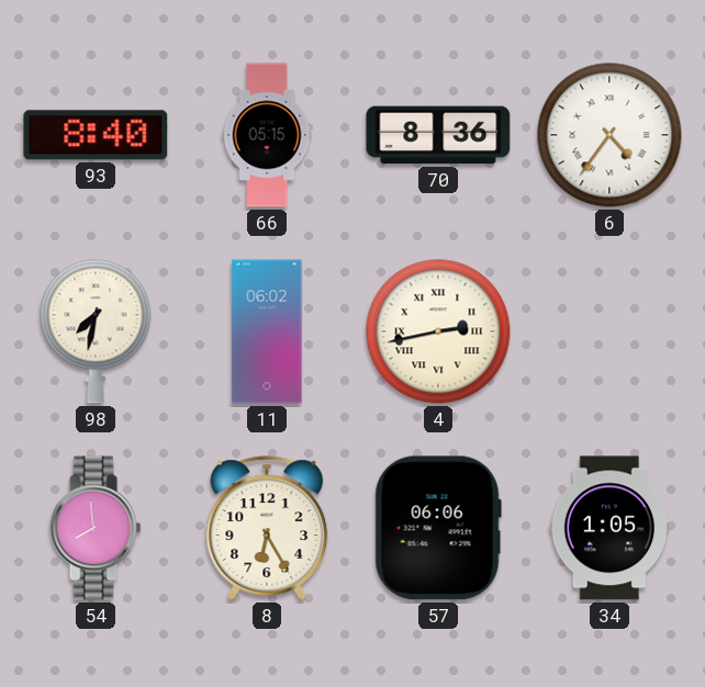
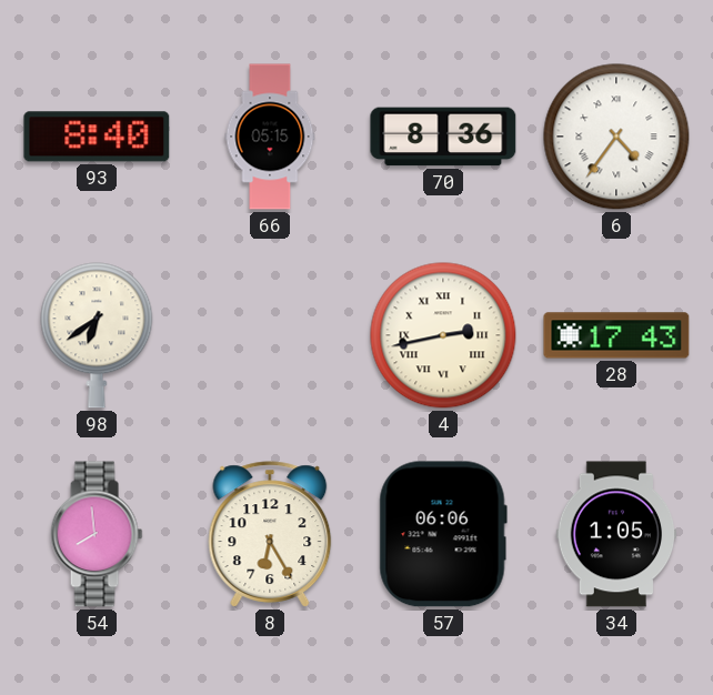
98: 7:32 -> 6:39
11: 06:02 -> none
28: none -> 17:43
